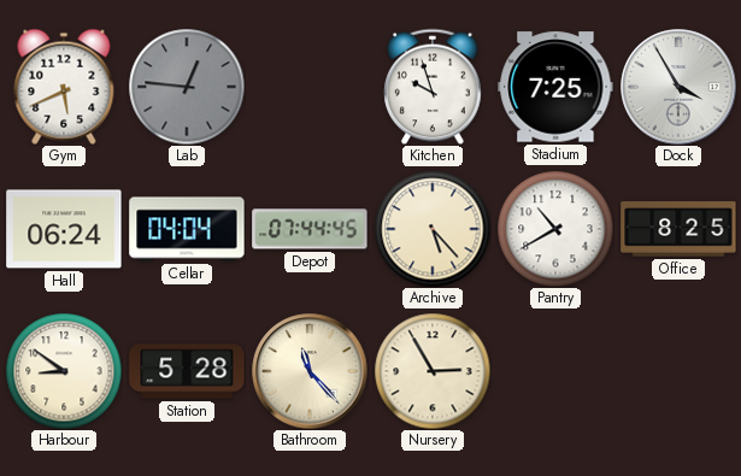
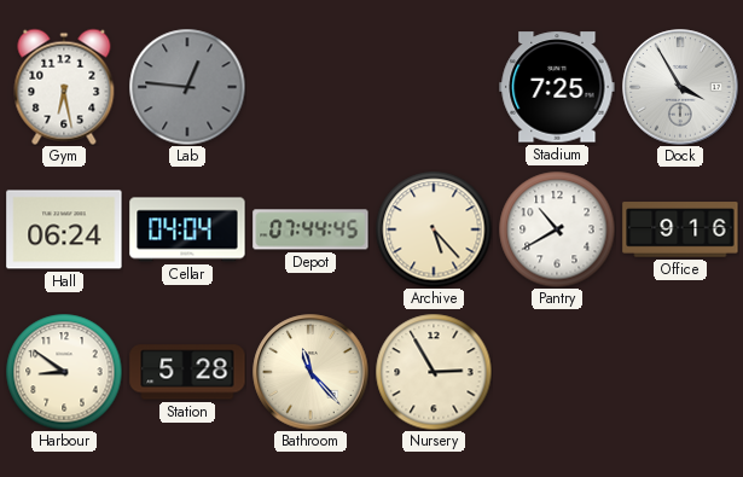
Gym: 5:41 -> 6:28
Kitchen: 9:57 -> none
Office: 8:25 -> 9:16
